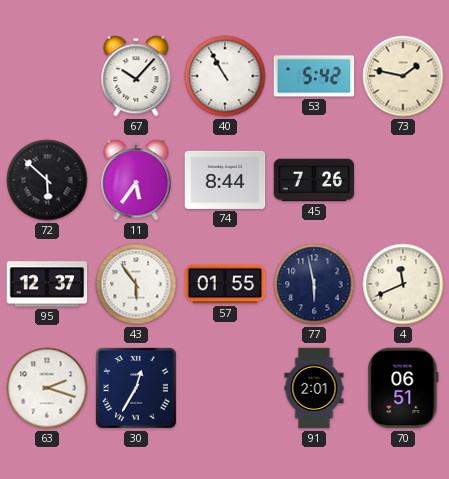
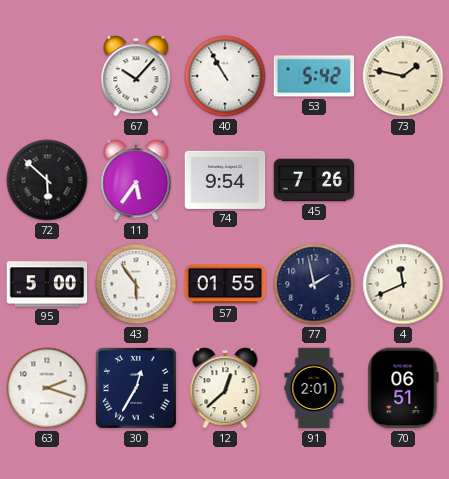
74: 8:44 -> 9:54
95: 12:37 -> 5:00
77: 5:58 -> 1:58
12: none -> 12:38
